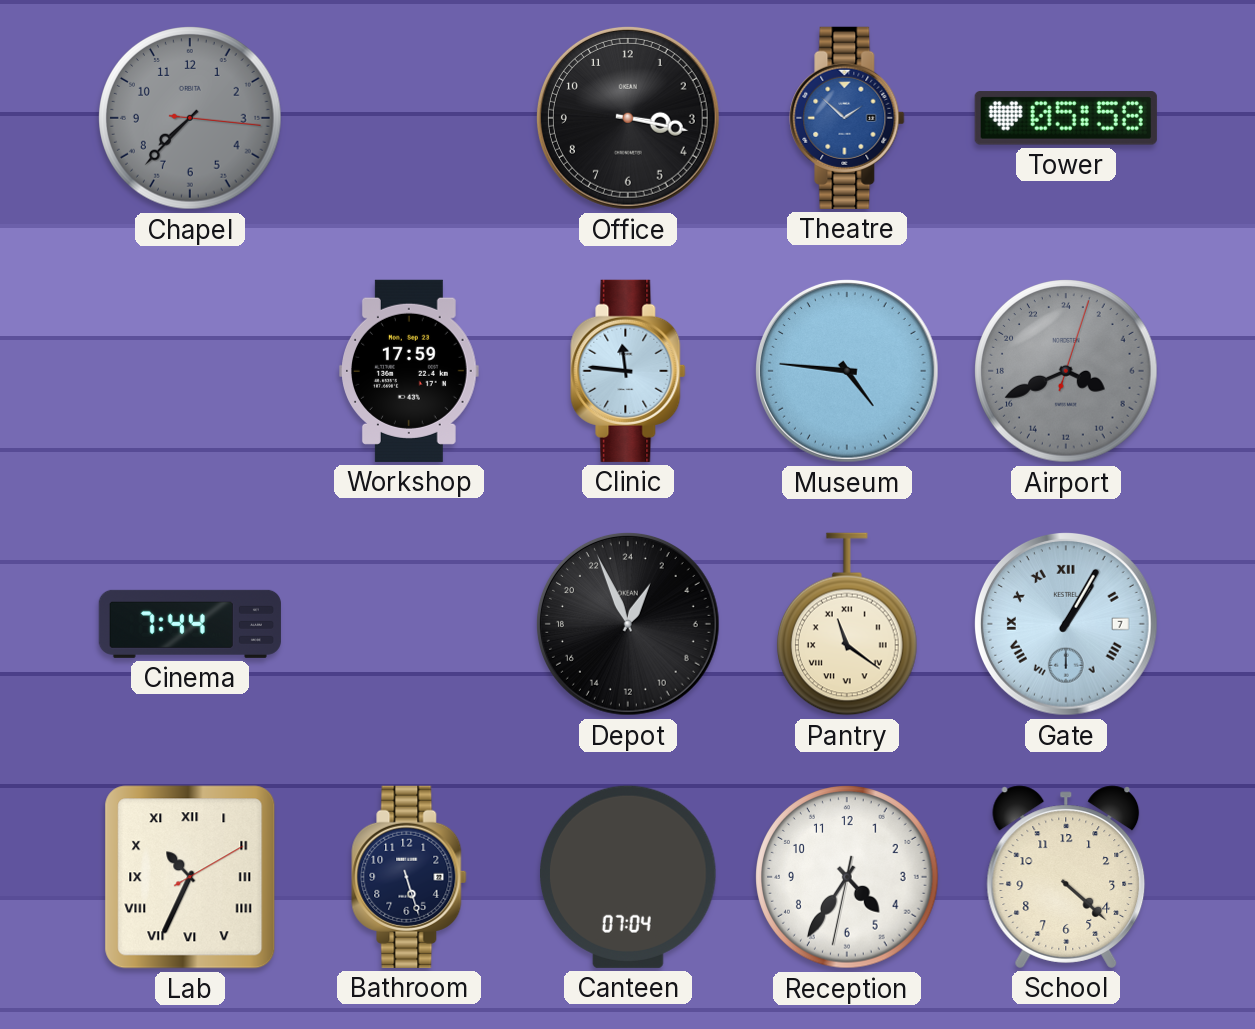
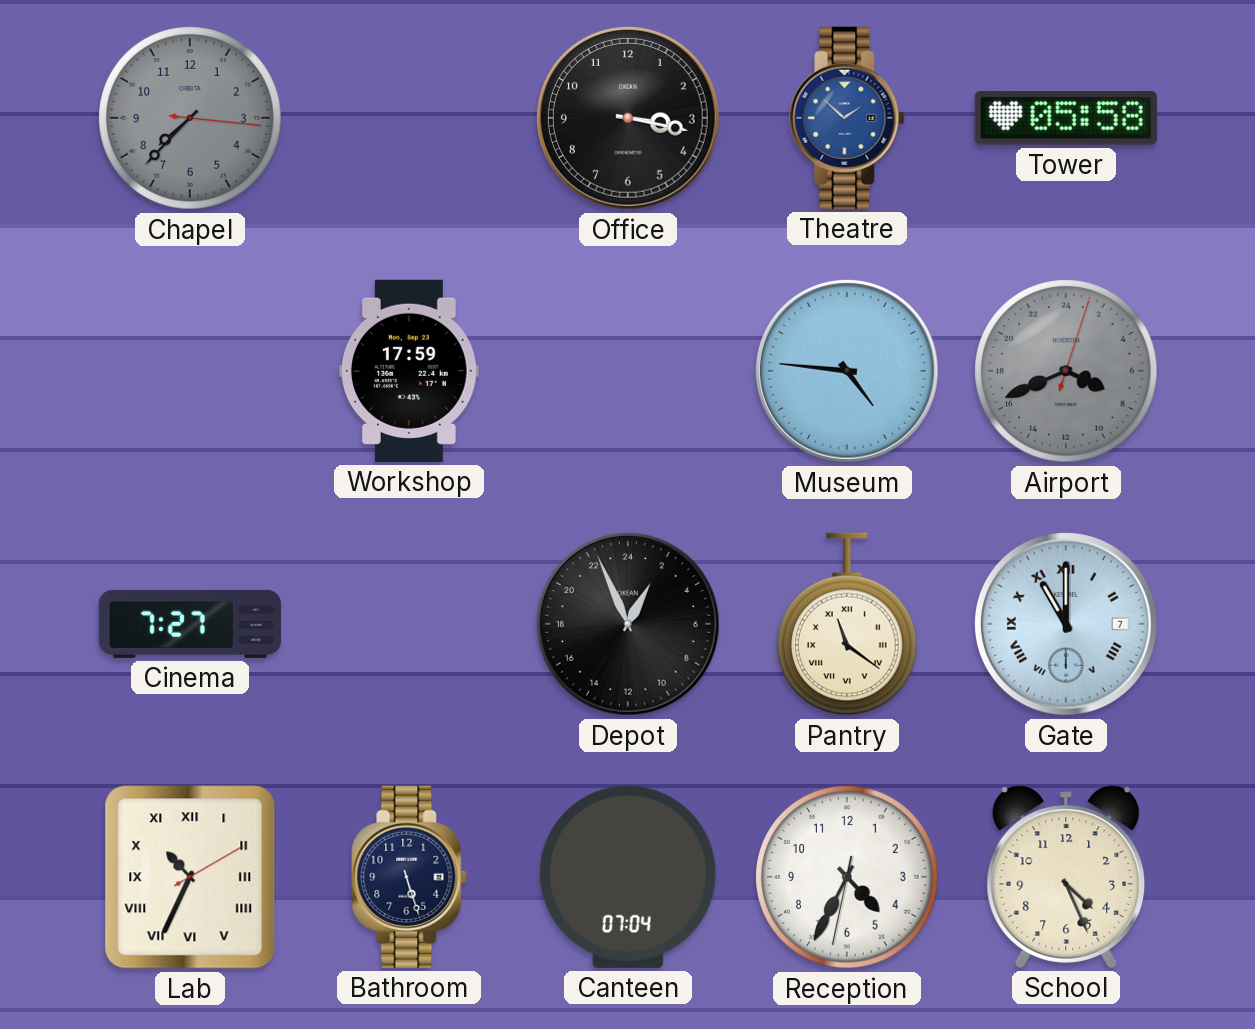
Clinic: 11:46 -> none
Cinema: 7:44 -> 7:27
Gate: 1:05 -> 11:00
Reception: 4:35 -> 4:34
School: 4:22 -> 4:26
